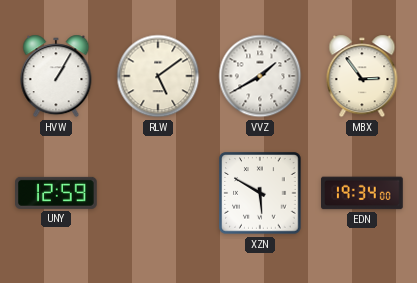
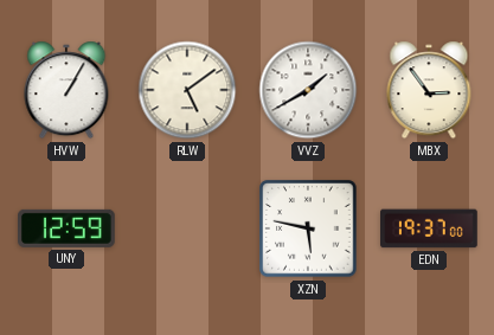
XZN: 5:50 -> 5:47
EDN: 19:34 -> 19:37
